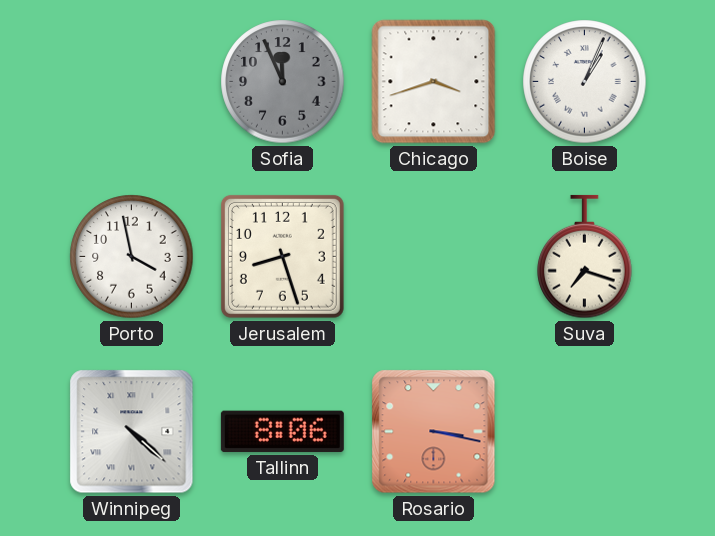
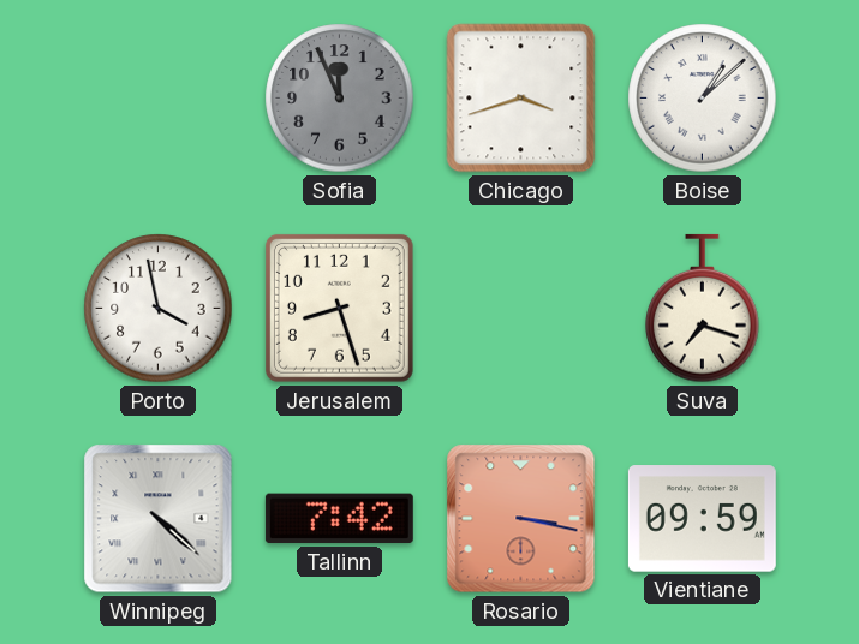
Boise: 1:04 -> 1:08
Tallinn: 8:06 -> 7:42
Vientiane: none -> 09:59
